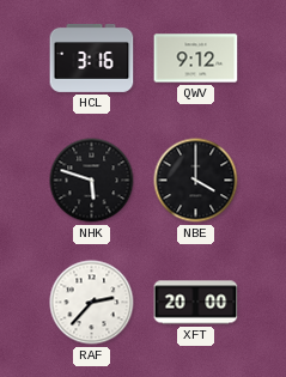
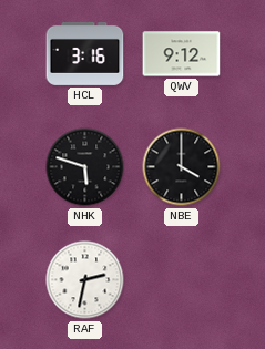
RAF: 2:37 -> 2:32
XFT: 20:00 -> none
